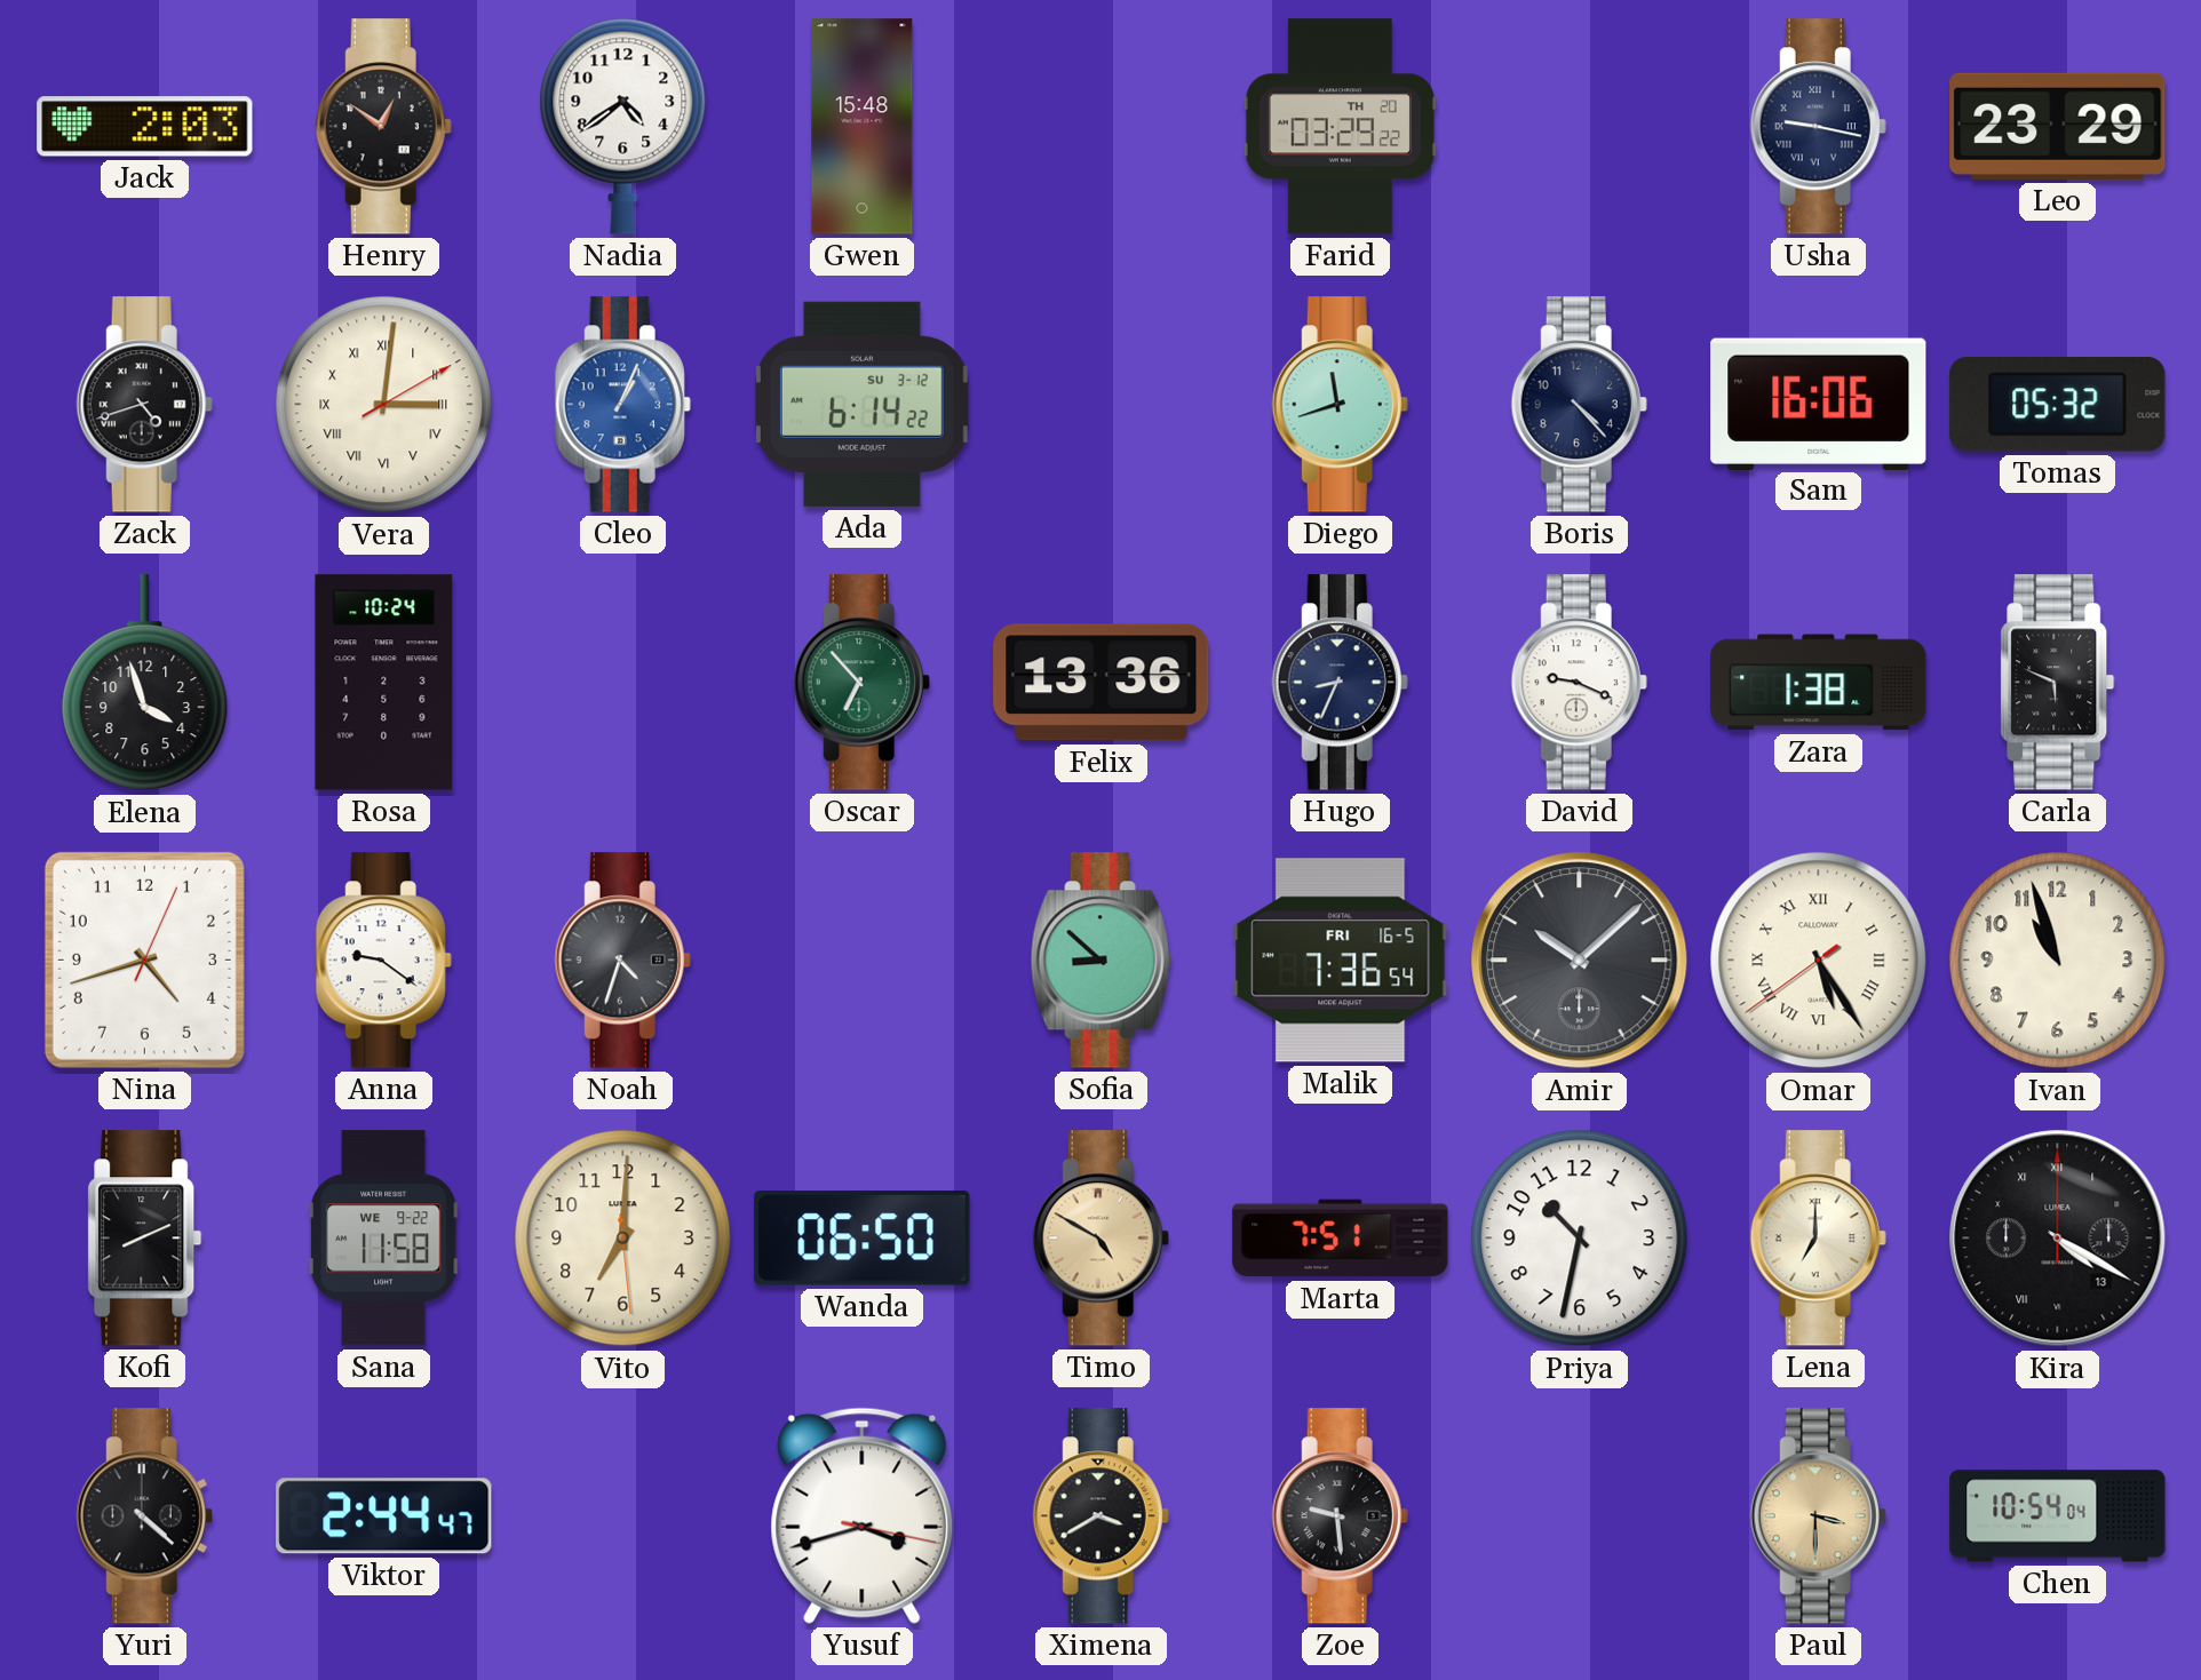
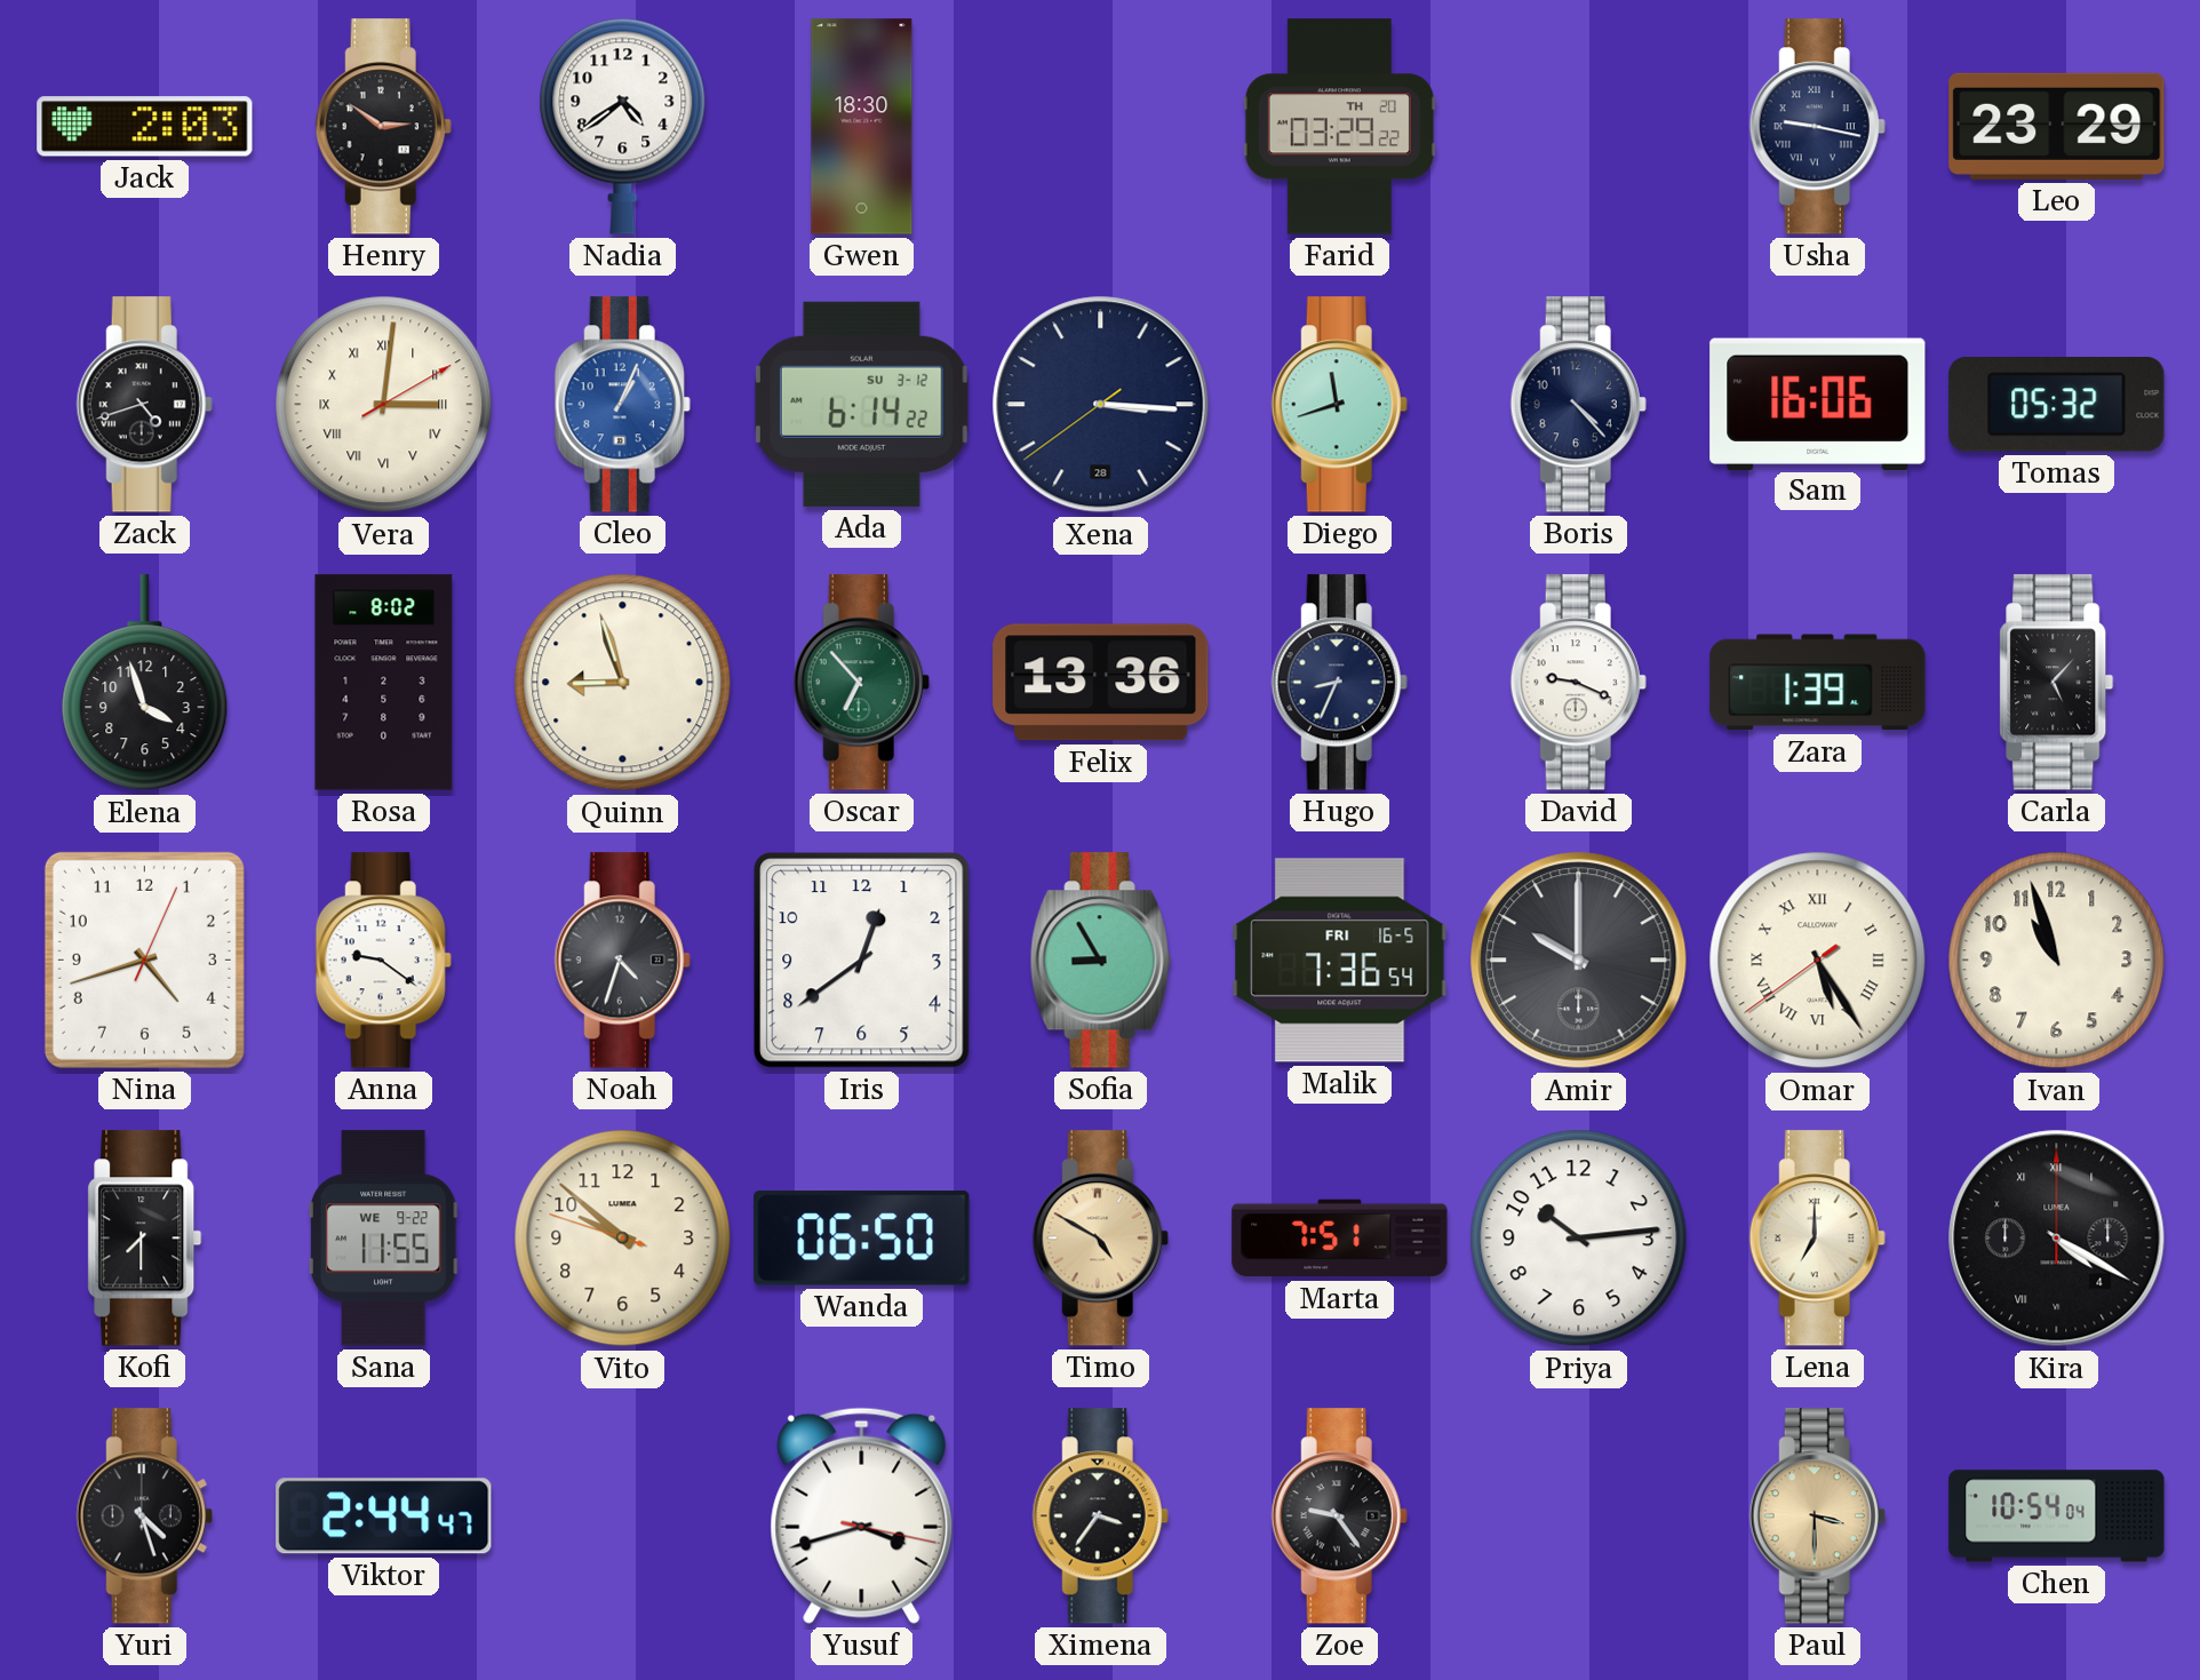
Henry: 12:51 -> 2:51
Gwen: 15:48 -> 18:30
Xena: none -> 3:15
Rosa: 10:24 -> 8:02
Quinn: none -> 8:57
Zara: 1:38 -> 1:39
Carla: 5:49 -> 5:07
Iris: none -> 12:39
Sofia: 8:52 -> 8:55
Amir: 10:08 -> 10:00
Kofi: 8:11 -> 7:30
Sana: 11:58 -> 11:55
Vito: 7:00 -> 9:51
Priya: 10:32 -> 10:14
Kira date: 13 -> 4
Yuri: 4:22 -> 4:27
Ximena: 3:40 -> 3:36
Zoe: 9:29 -> 9:24
